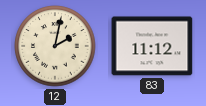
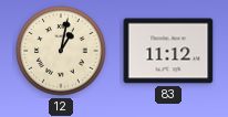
12: 2:02 -> 1:02
